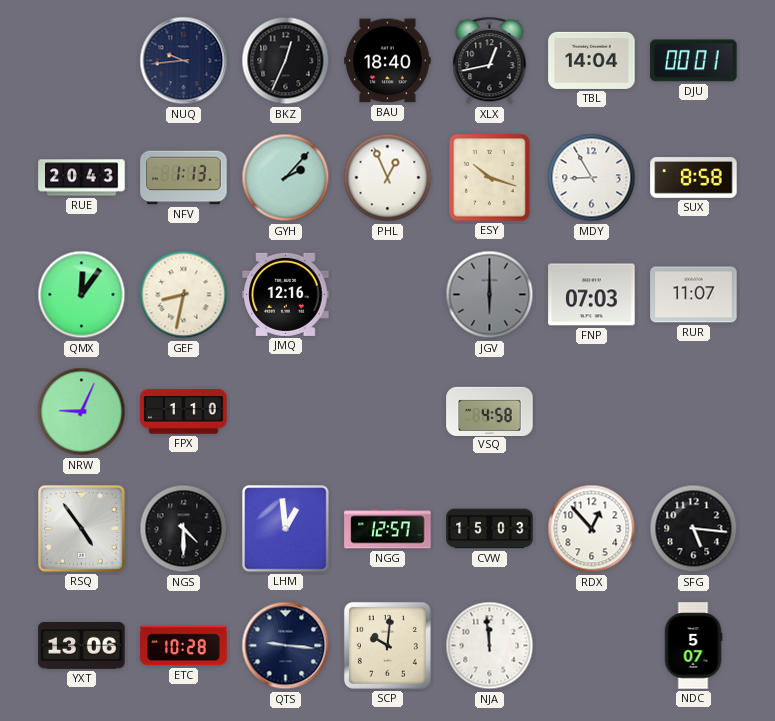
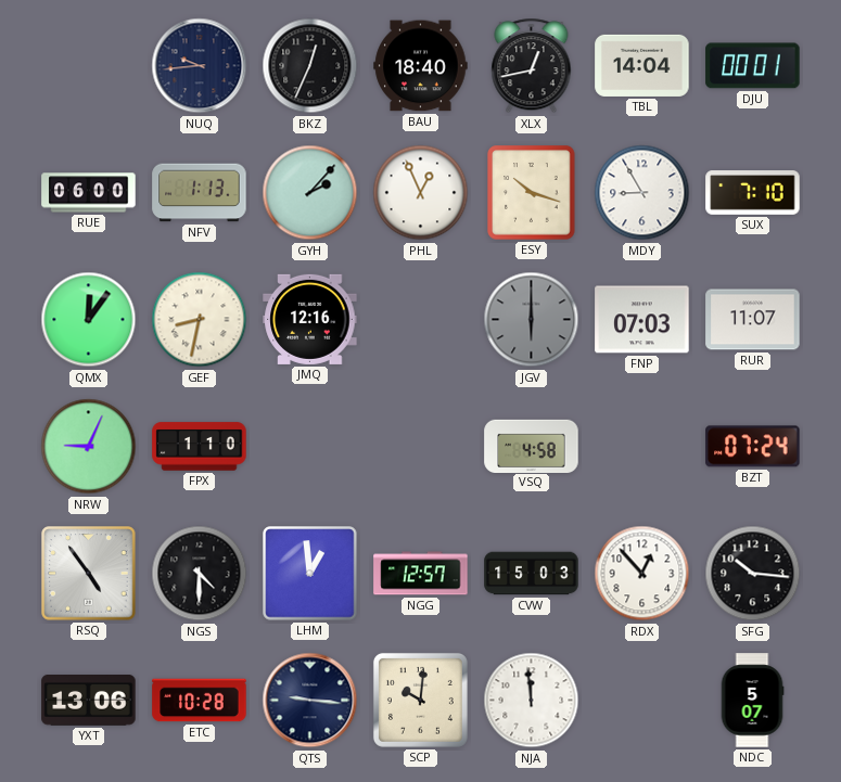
RUE: 20:43 -> 06:00
SUX: 8:58 -> 7:10
BZT: none -> 07:24
SFG: 5:16 -> 10:16
